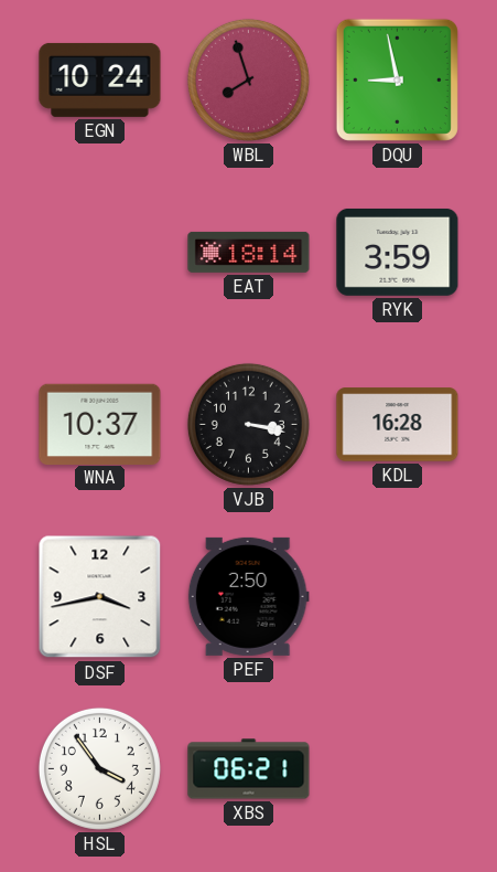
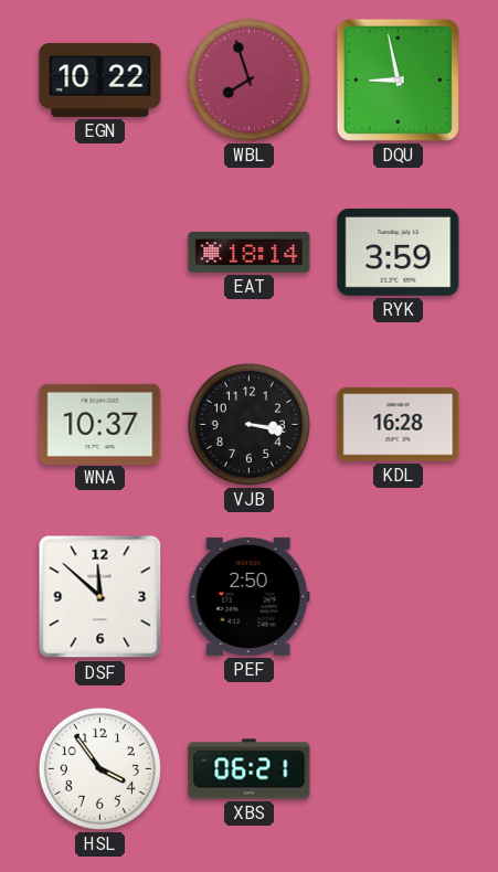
EGN: 10:24 -> 10:22
DSF: 3:43 -> 11:52
